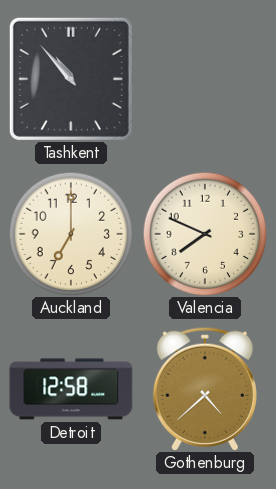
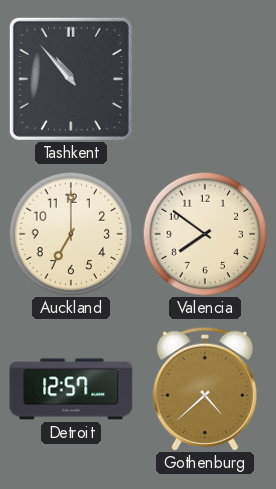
Valencia: 7:49 -> 7:51
Detroit: 12:58 -> 12:57
